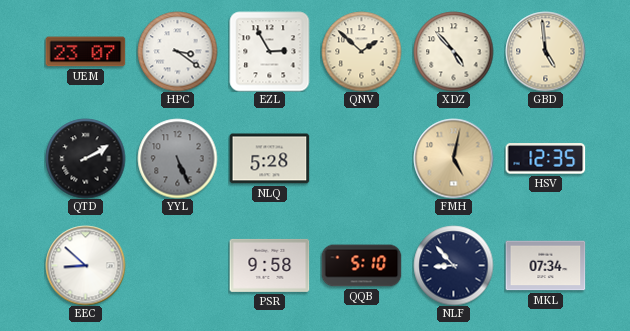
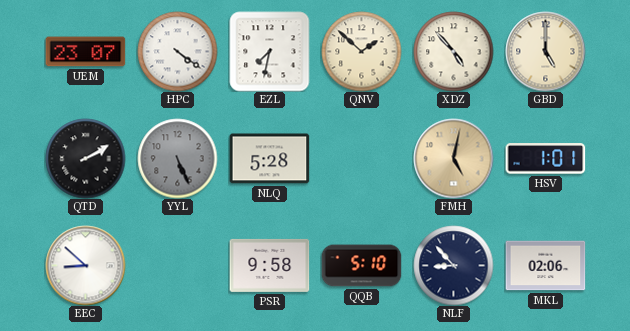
HPC: 3:21 -> 4:21
EZL: 2:55 -> 7:32
GBD: 4:59 -> 5:00
HSV: 12:35 -> 1:01
MKL: 07:34 -> 02:06
